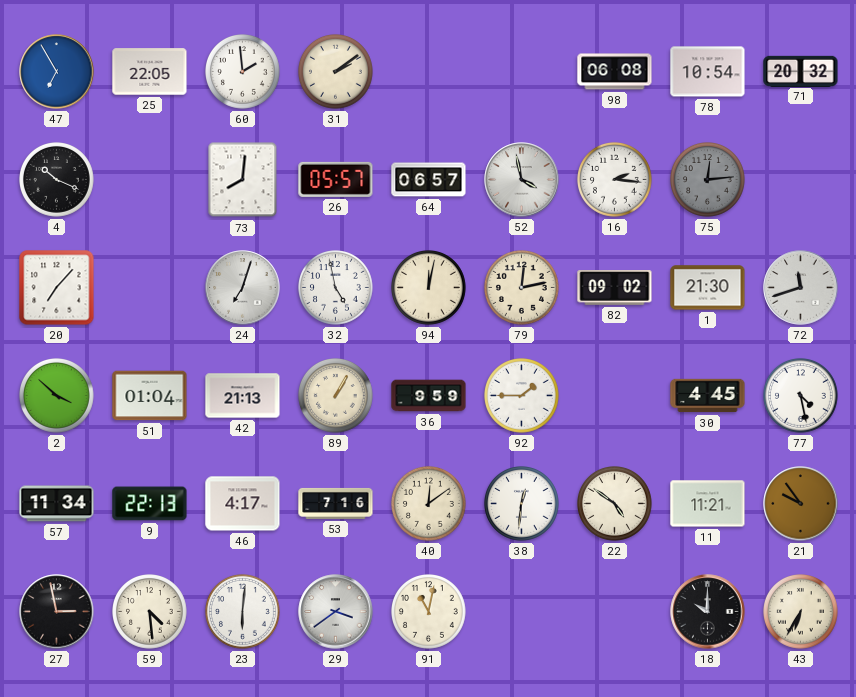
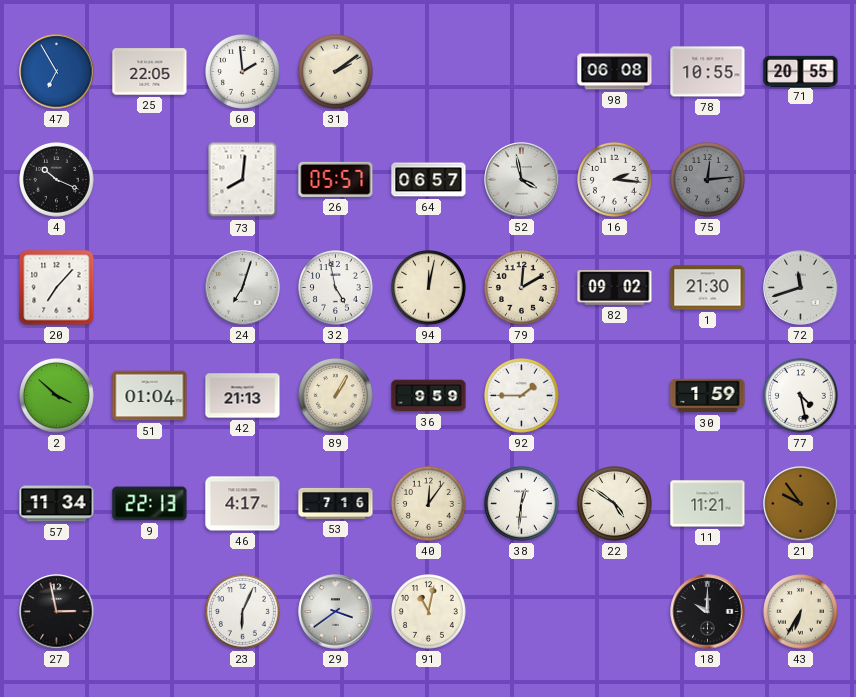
78: 10:54 -> 10:55
71: 20:32 -> 20:55
79: 12:13 -> 12:10
30: 4:45 -> 1:59
40: 12:09 -> 12:06
59: 4:29 -> none
23: 6:01 -> 6:04
